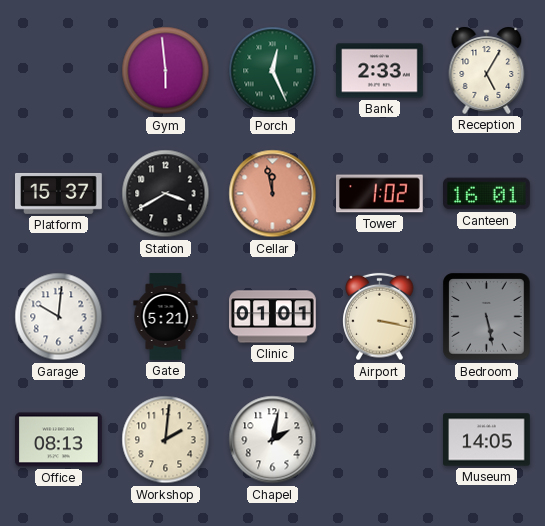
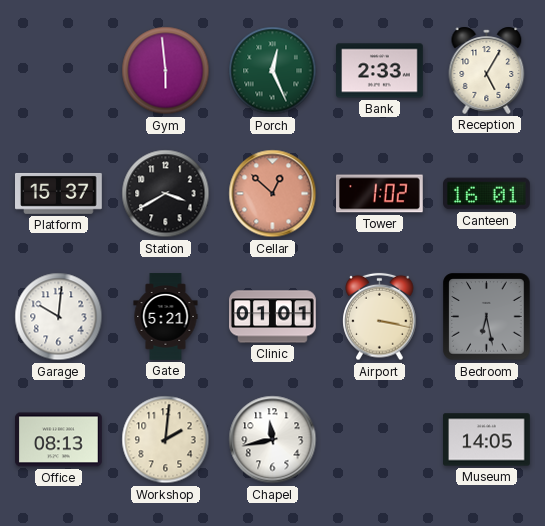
Cellar: 11:58 -> 12:52
Bedroom: 5:28 -> 6:28
Chapel: 2:02 -> 11:43
